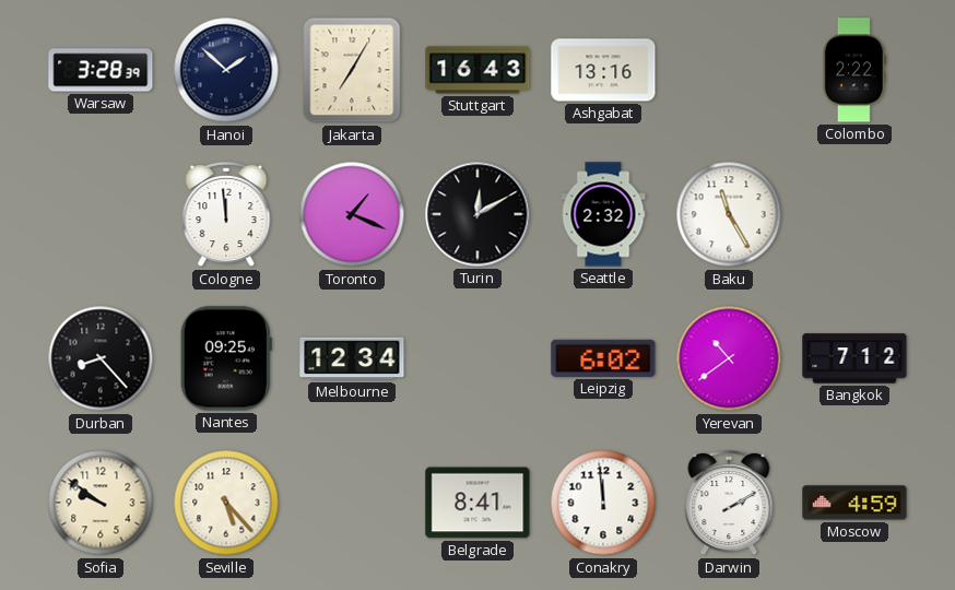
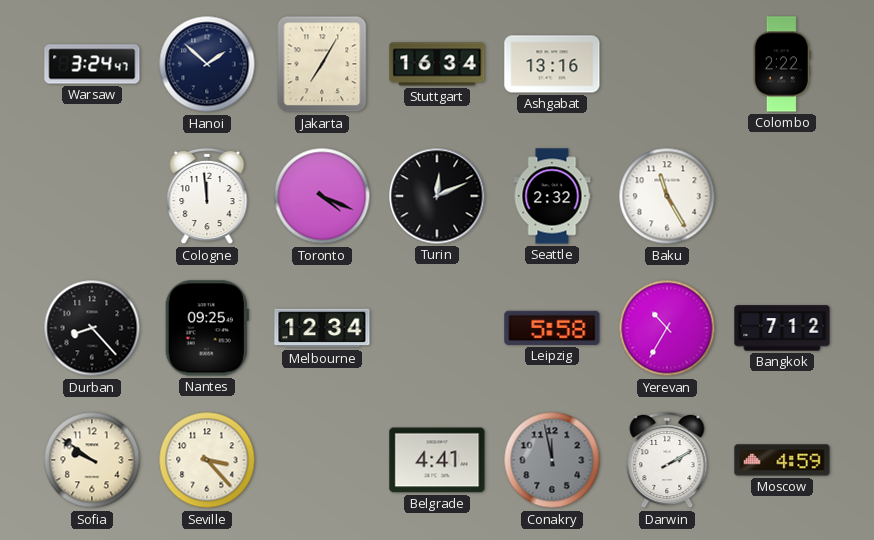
Warsaw: 3:28 -> 3:24
Stuttgart: 16:43 -> 16:34
Toronto: 1:19 -> 4:19
Turin: 12:10 -> 12:11
Leipzig: 6:02 -> 5:58
Yerevan: 10:39 -> 10:35
Seville: 5:23 -> 3:23
Belgrade: 8:41 -> 4:41
Conakry: 11:59 -> 11:58
Conakry dial: white -> grey
